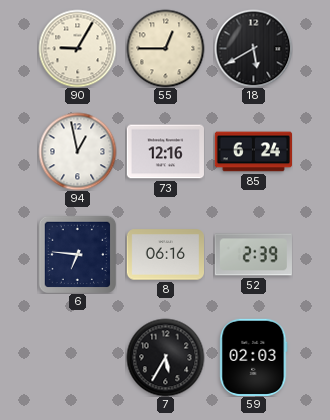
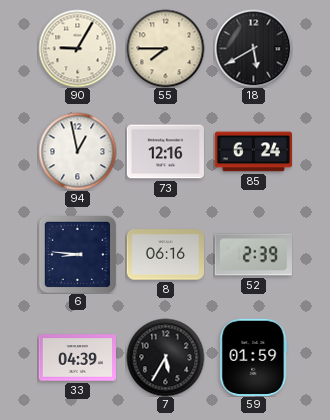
55: 12:45 -> 7:45
6: 6:46 -> 8:46
33: none -> 04:39
59: 02:03 -> 01:59
